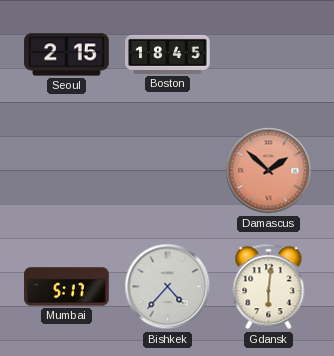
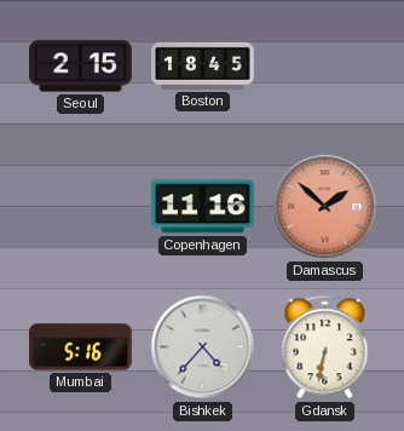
Copenhagen: none -> 11:16
Mumbai: 5:17 -> 5:16
Gdansk: 6:01 -> 6:32
